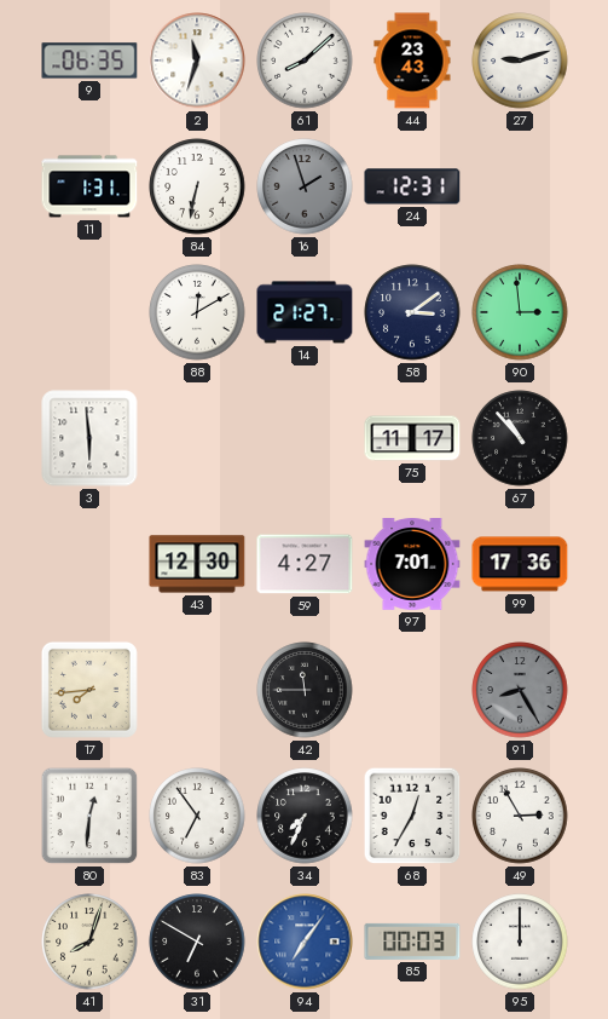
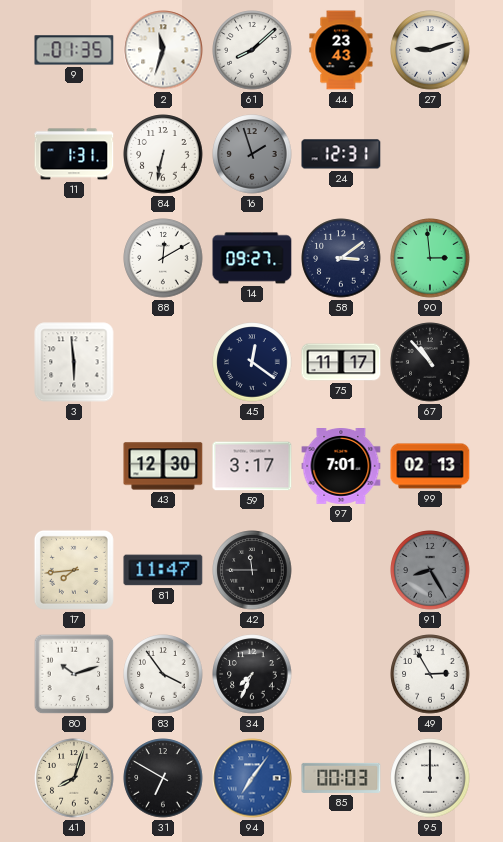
9: 06:35 -> 01:35
14: 21:27 -> 09:27
45: none -> 12:21
59: 4:27 -> 3:17
99: 17:36 -> 02:13
81: none -> 11:47
80: 12:31 -> 10:12
83: 6:54 -> 3:54
68: 12:35 -> none
